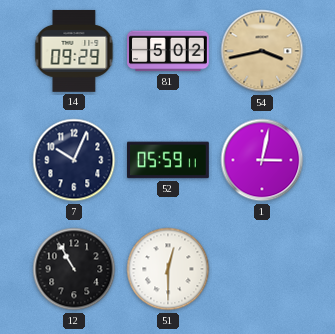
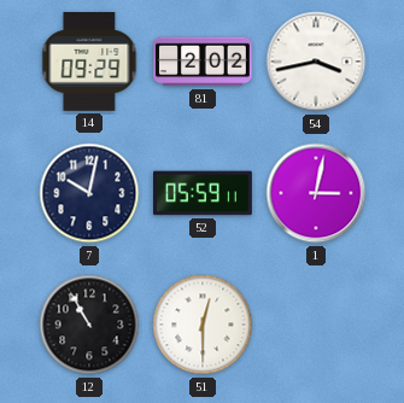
81: 5:02 -> 2:02
54 dial: champagne -> white
7: 10:04 -> 10:02
